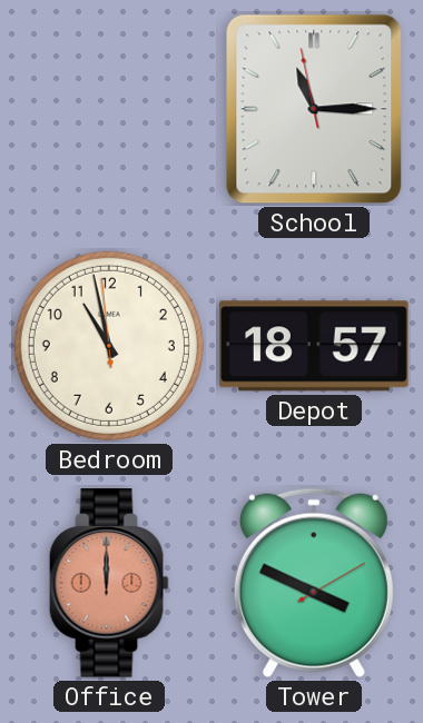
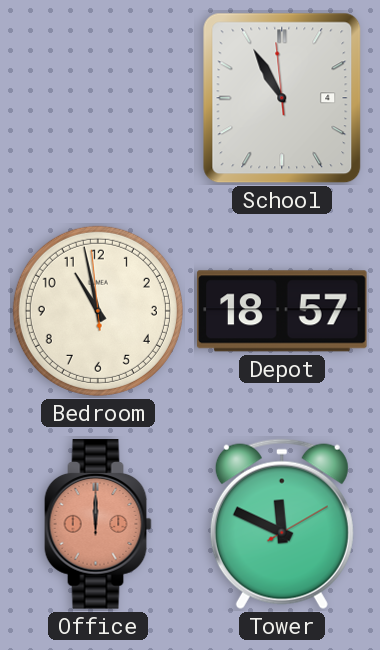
School: 11:14 -> 10:54
Tower: 3:49 -> 11:49
